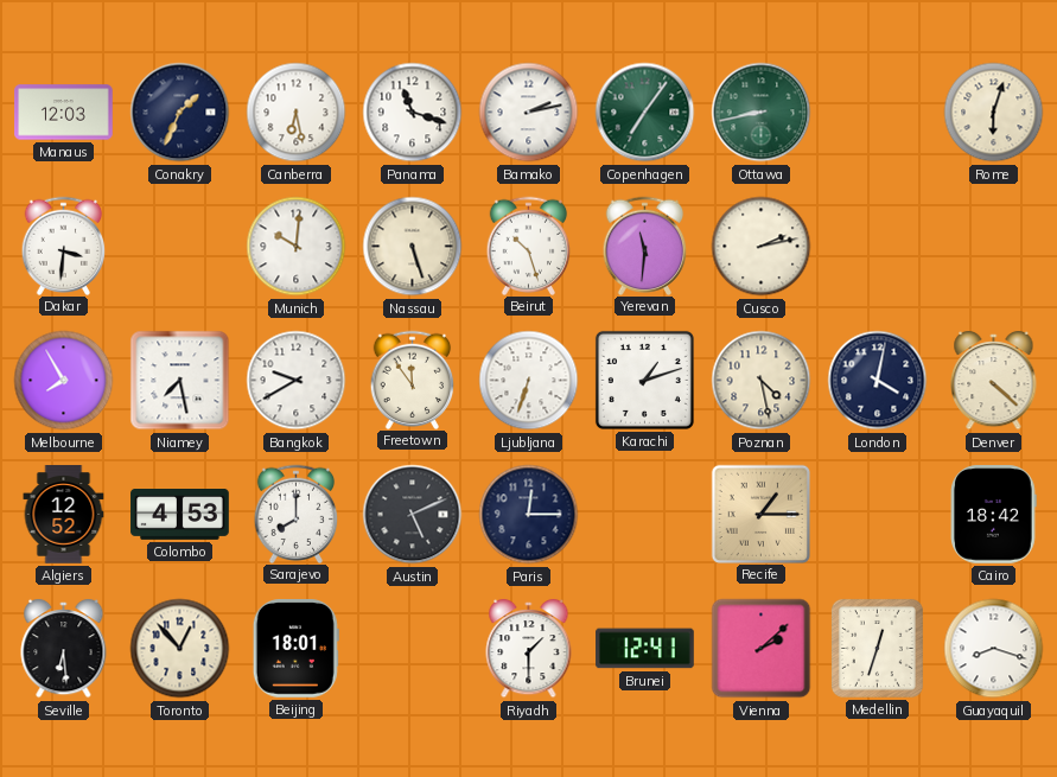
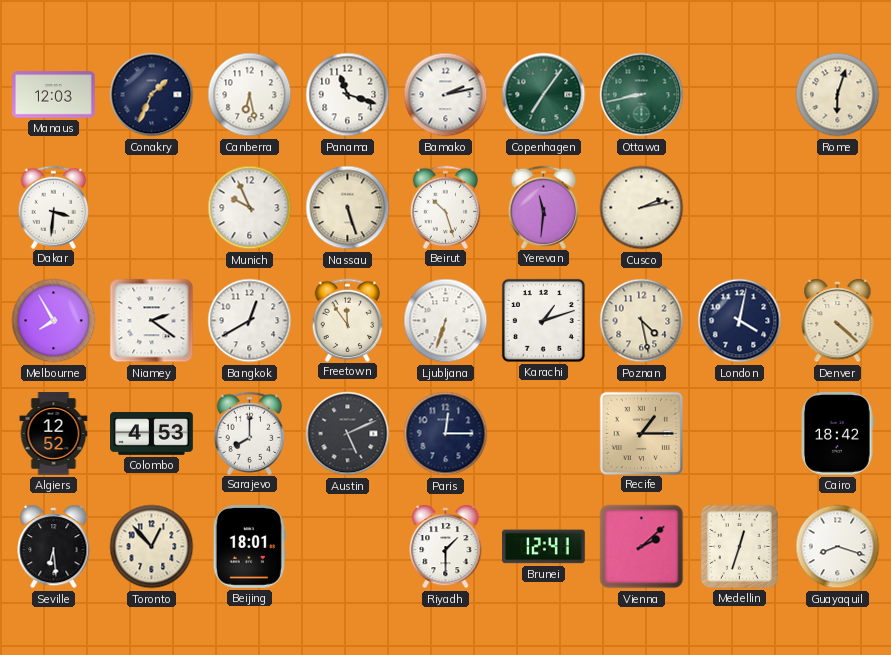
Munich: 10:01 -> 9:56
Niamey: 7:28 -> 2:21
Bangkok: 9:40 -> 12:40
